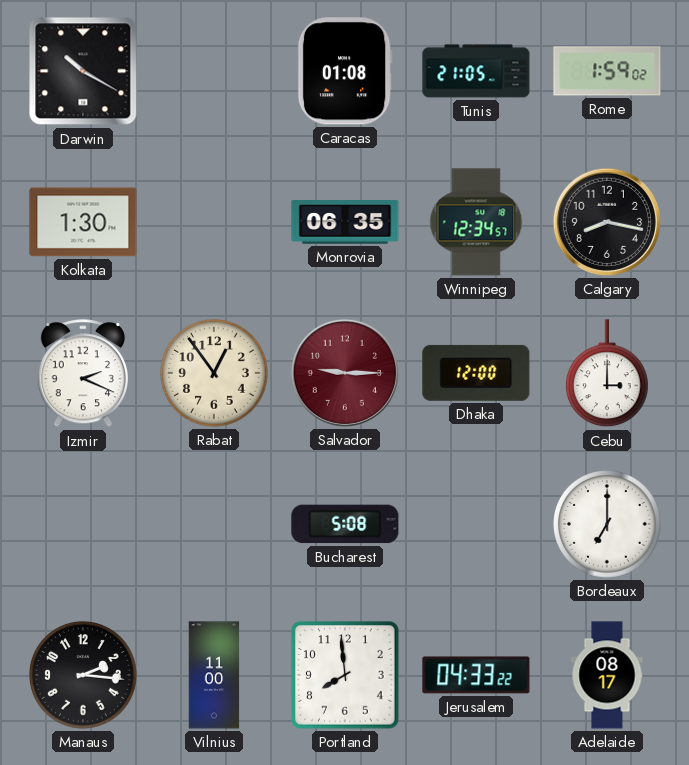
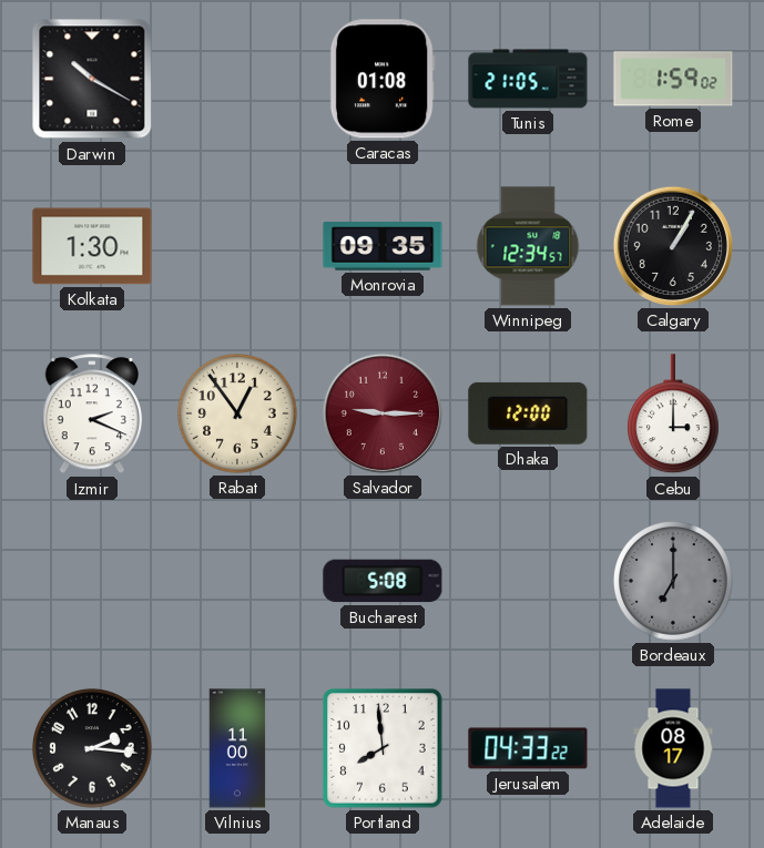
Monrovia: 06:35 -> 09:35
Calgary: 8:17 -> 1:05
Bordeaux dial: white -> grey
